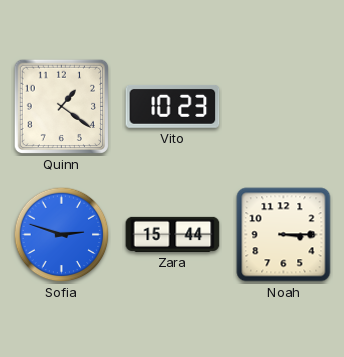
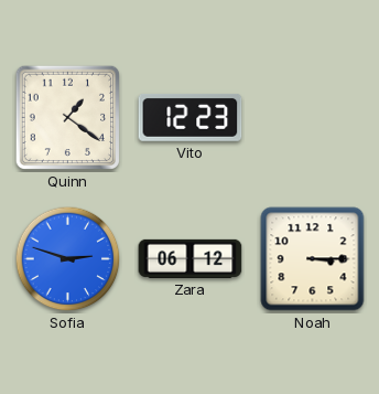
Vito: 10:23 -> 12:23
Zara: 15:44 -> 06:12
